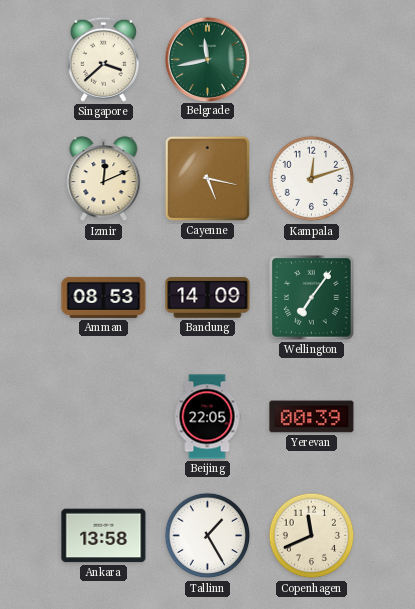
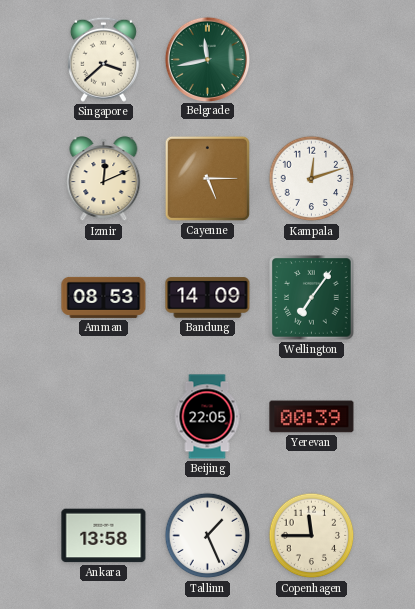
Cayenne: 5:17 -> 5:15
Tallinn: 1:25 -> 1:26
Copenhagen: 11:41 -> 11:45
